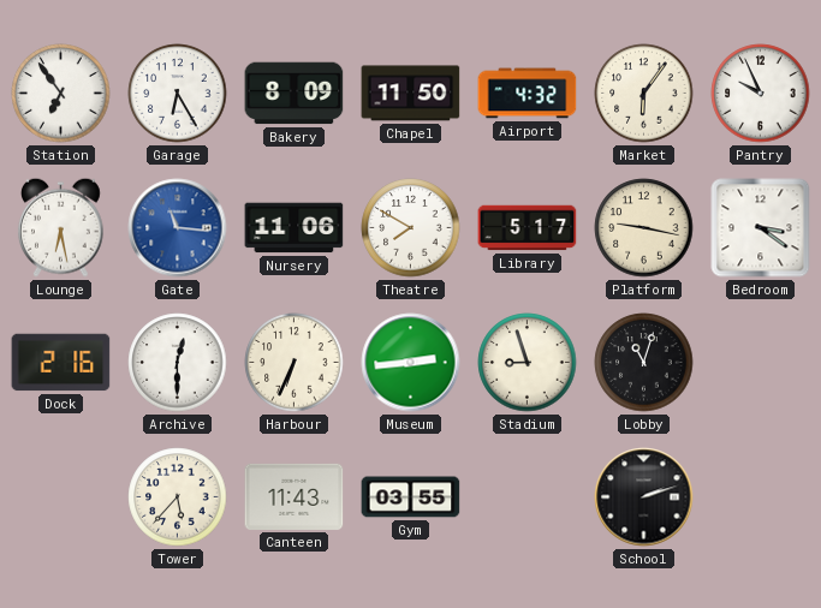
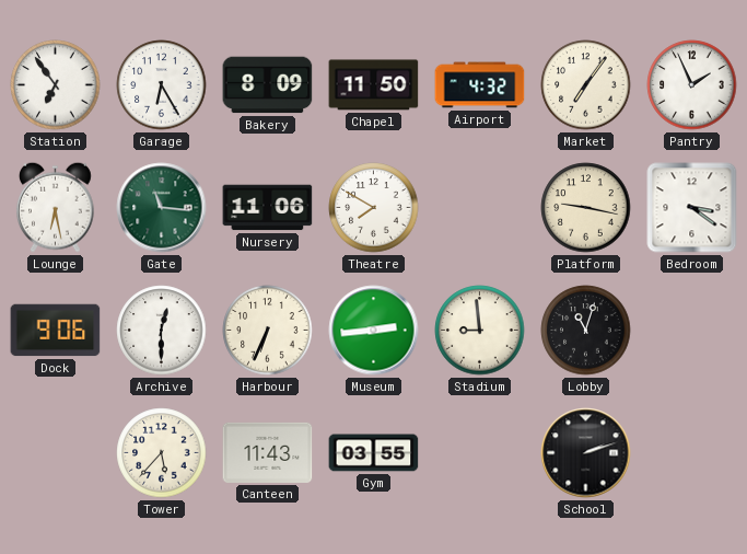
Market: 6:06 -> 7:06
Pantry: 9:56 -> 1:56
Gate dial: blue -> green
Library: 5:17 -> none
Dock: 2:16 -> 9:06
Stadium: 8:57 -> 8:59
